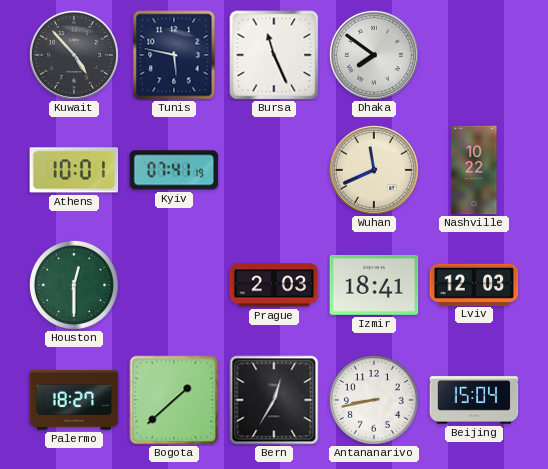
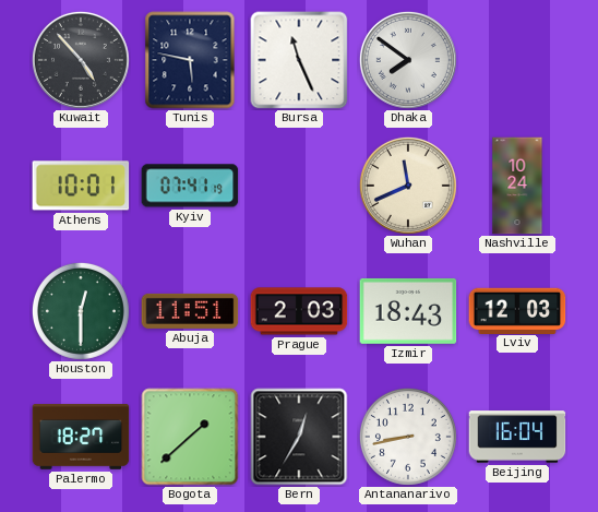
Nashville: 10:22 -> 10:24
Abuja: none -> 11:51
Izmir: 18:41 -> 18:43
Beijing: 15:04 -> 16:04
